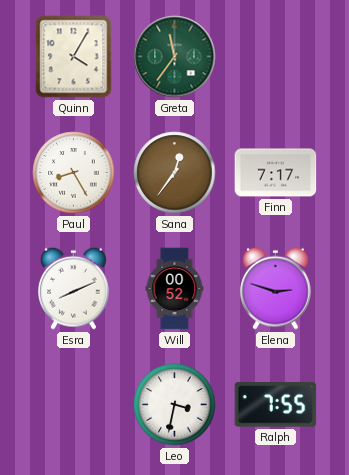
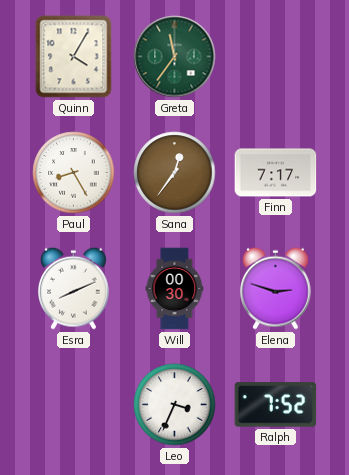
Will: 00:52 -> 00:30
Leo: 3:32 -> 3:34
Ralph: 7:55 -> 7:52
